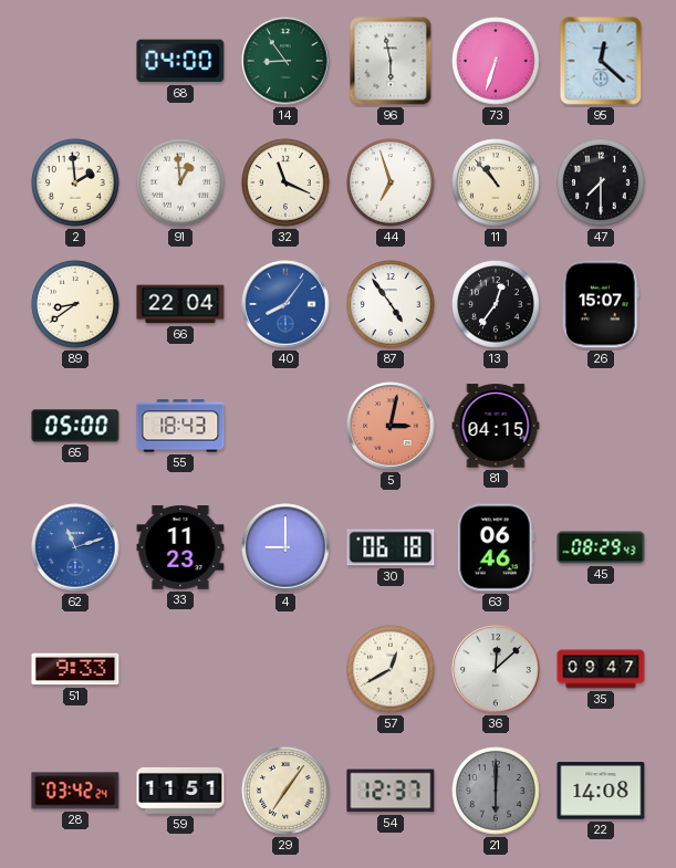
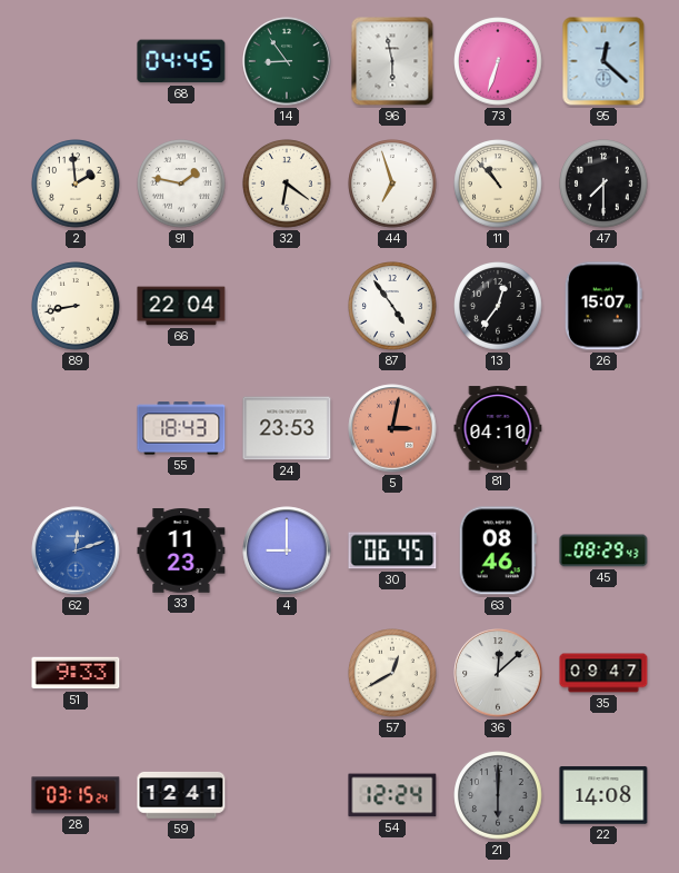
68: 04:00 -> 04:45
91: 12:59 -> 1:47
32: 11:19 -> 6:21
89: 8:39 -> 8:43
40: 8:06 -> none
65: 05:00 -> none
24: none -> 23:53
81: 04:15 -> 04:10
62: 11:12 -> 12:12
30: 06:18 -> 06:45
63: 06:46 -> 08:46
28: 03:42 -> 03:15
59: 11:51 -> 12:41
29: 7:06 -> none
54: 12:37 -> 12:24
